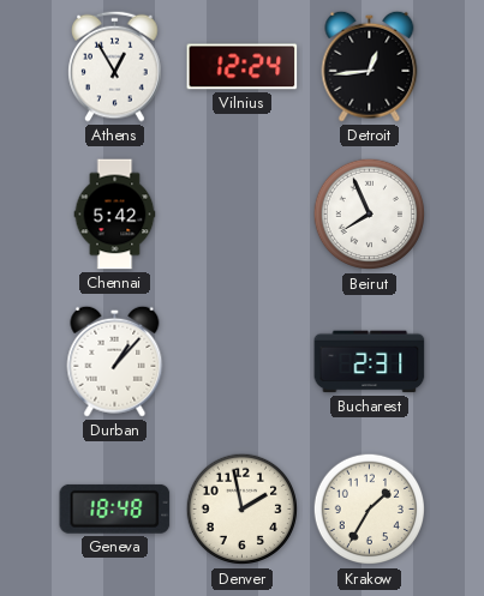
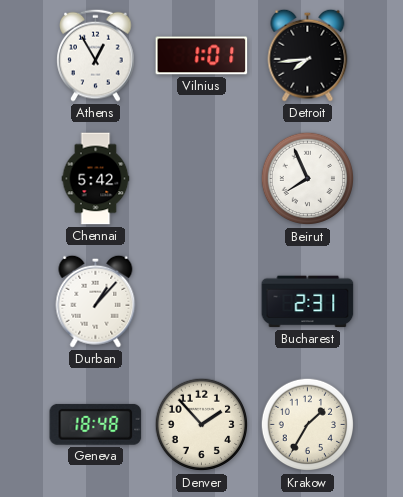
Vilnius: 12:24 -> 1:01
Detroit: 12:44 -> 7:44
Denver: 1:58 -> 1:53
